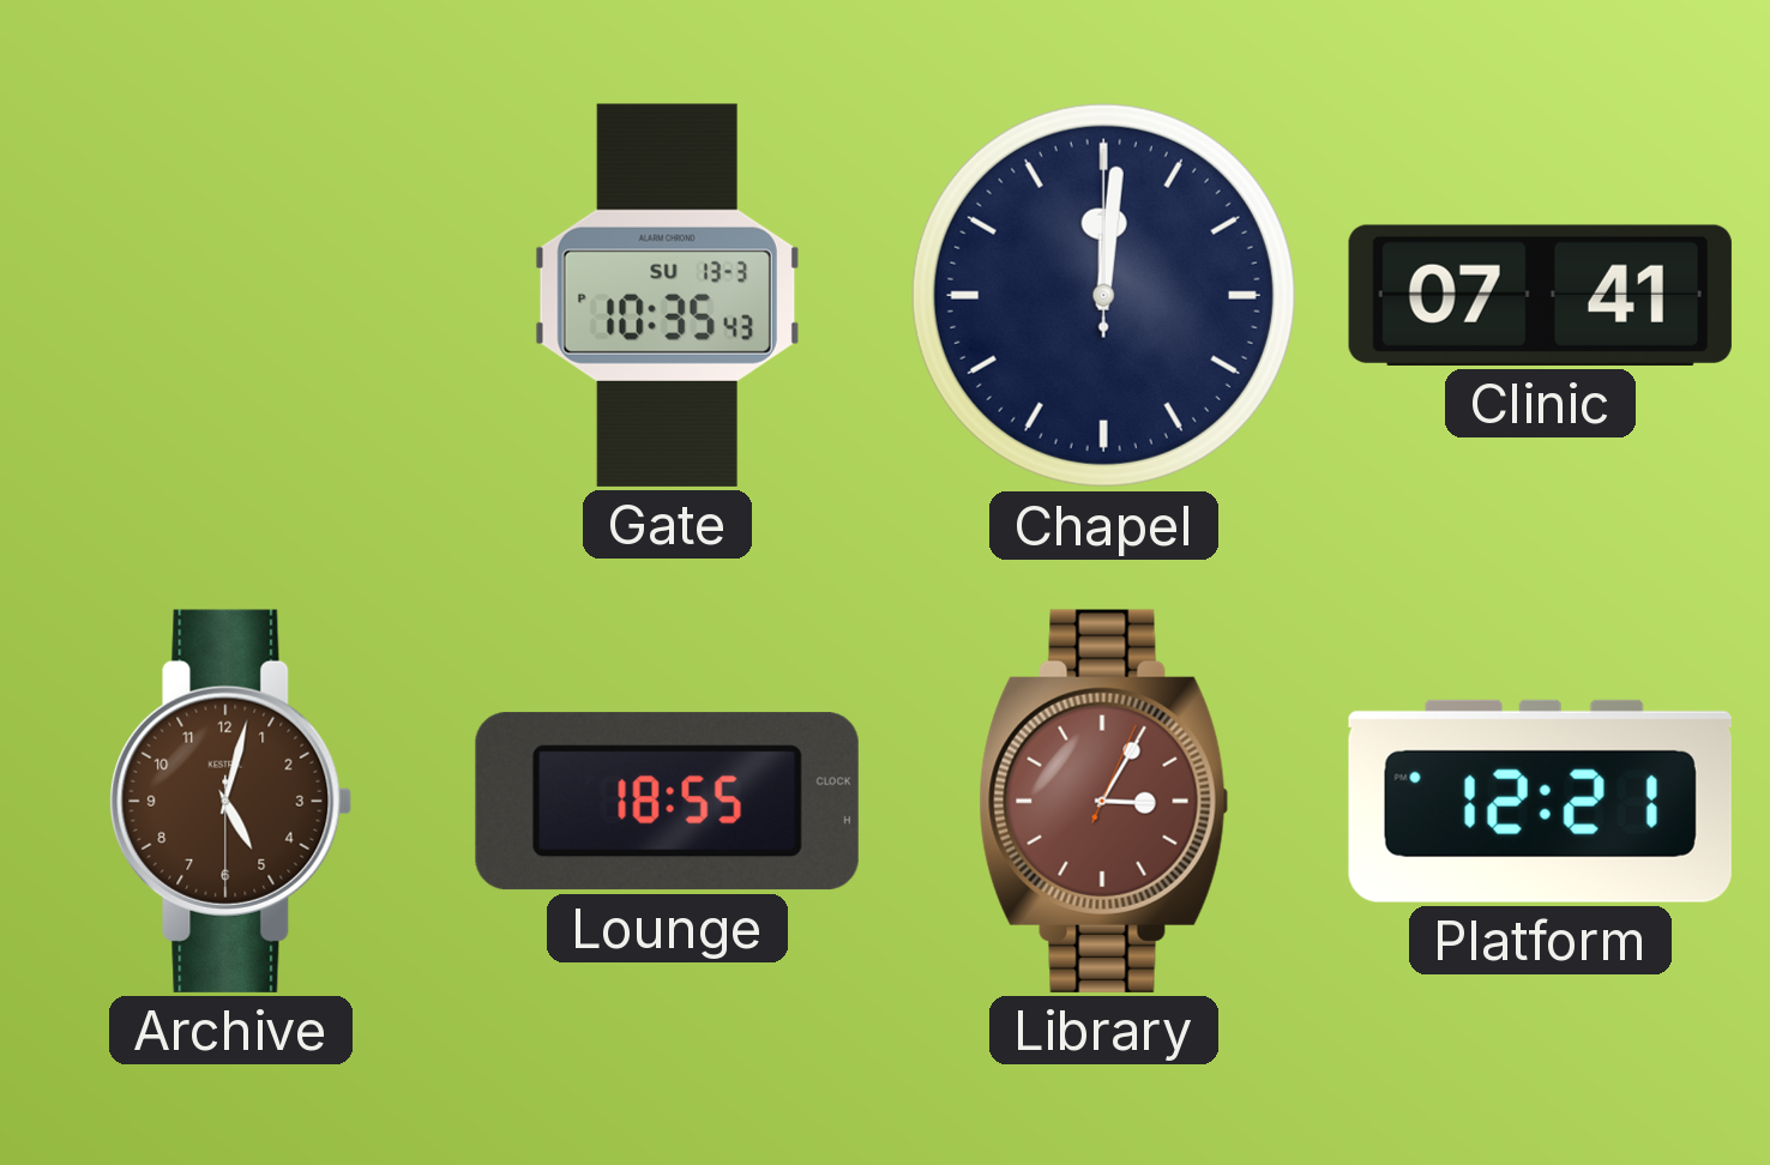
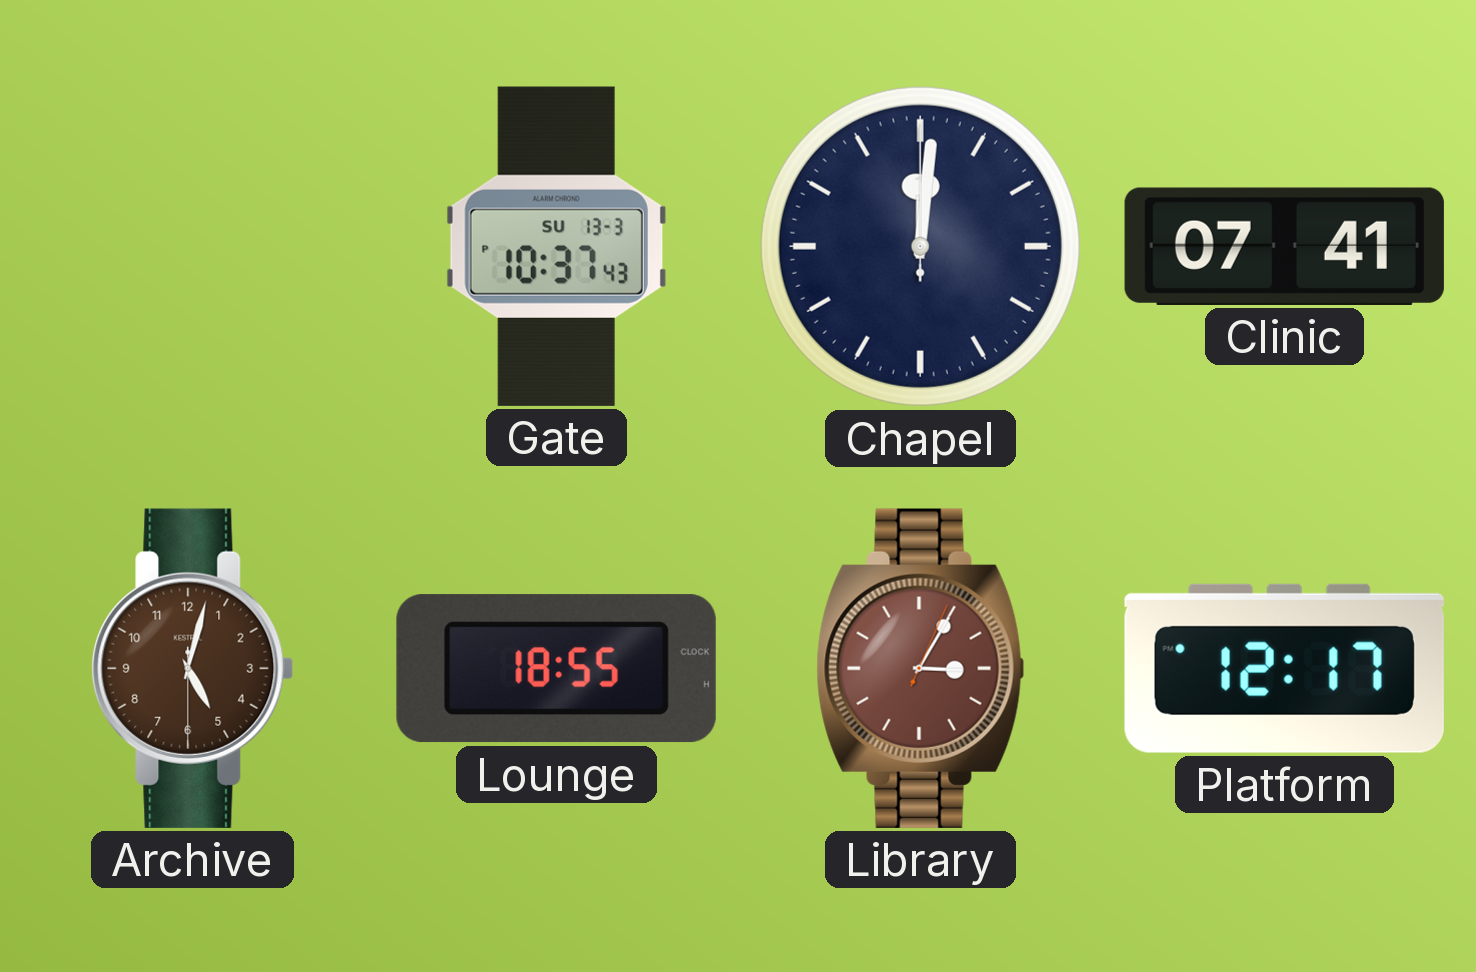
Gate: 10:35 -> 10:37
Platform: 12:21 -> 12:17
